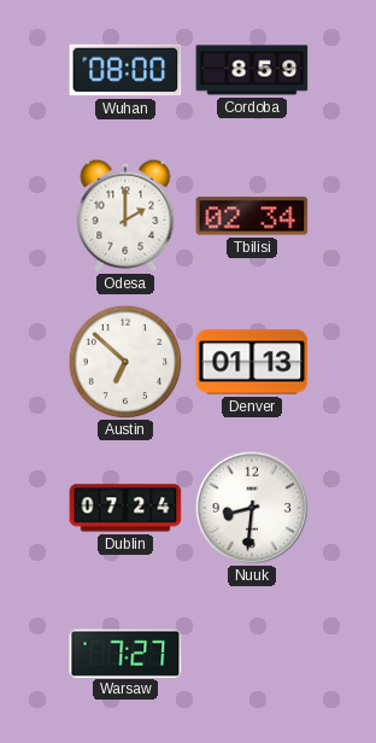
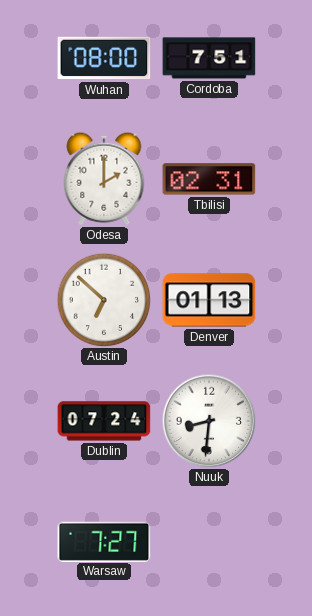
Cordoba: 8:59 -> 7:51
Tbilisi: 02:34 -> 02:31
